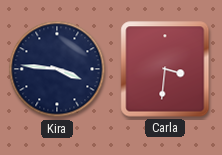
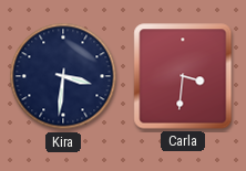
Kira: 3:46 -> 3:31
